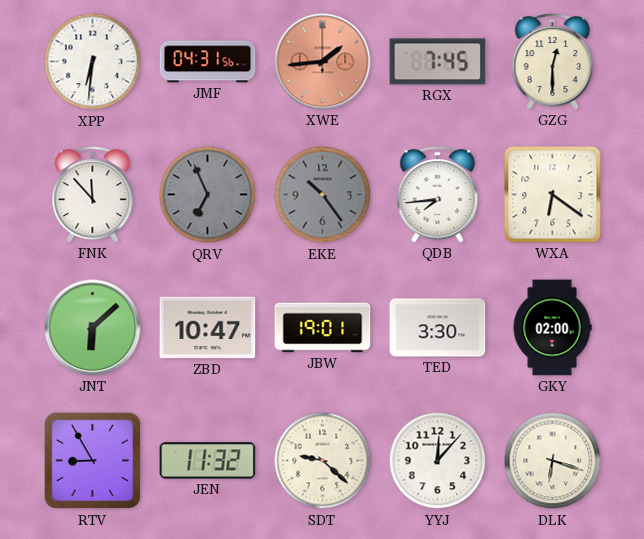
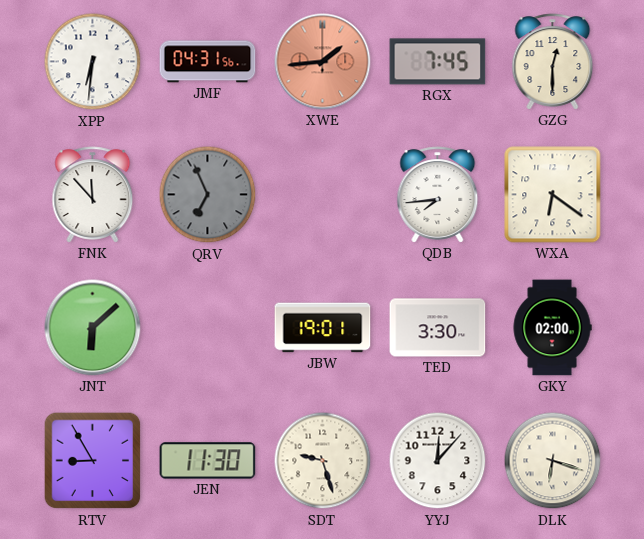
EKE: 10:24 -> none
ZBD: 10:47 -> none
JEN: 11:32 -> 11:30
SDT: 9:22 -> 9:27
